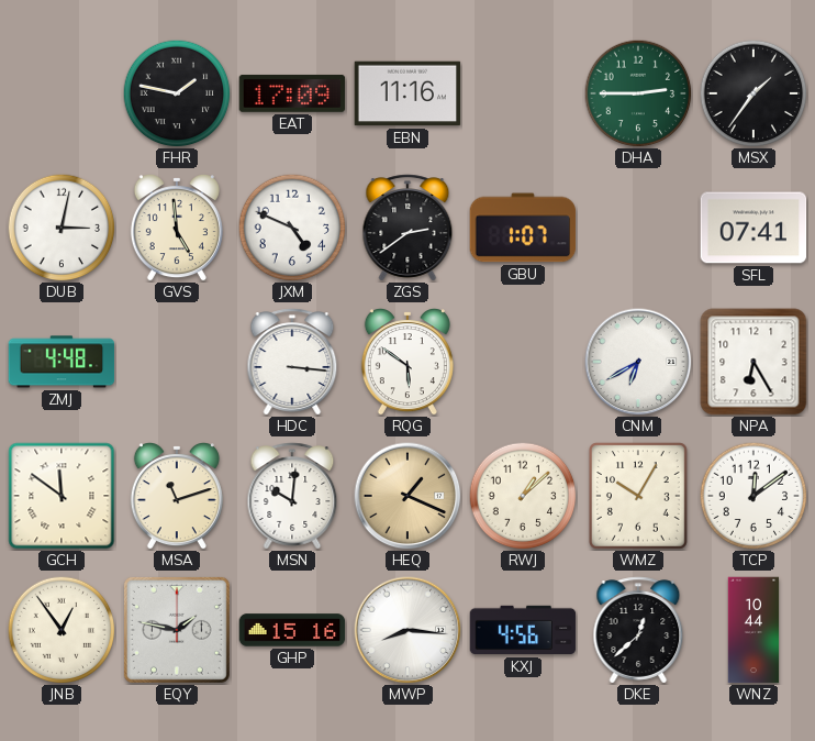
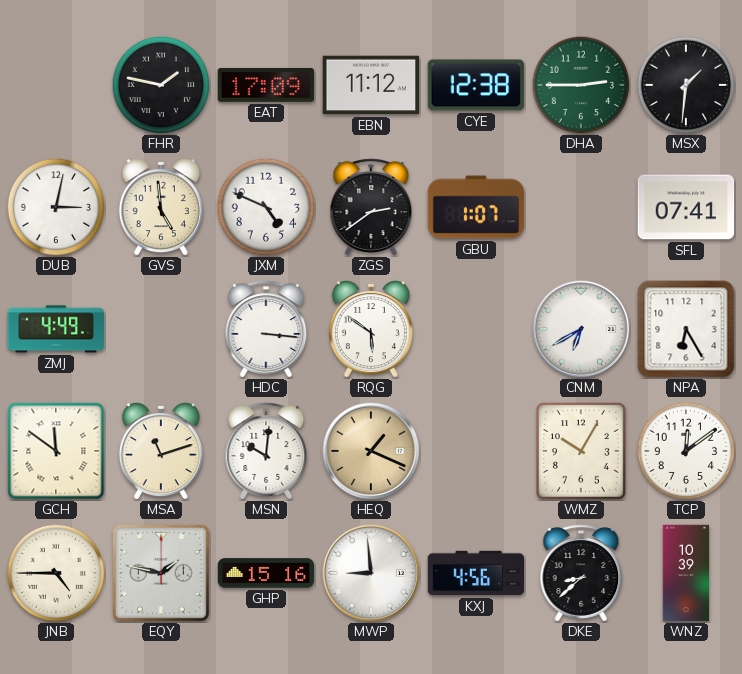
EBN: 11:16 -> 11:12
CYE: none -> 12:38
MSX: 1:36 -> 1:31
ZMJ: 4:48 -> 4:49
RWJ: 1:08 -> none
JNB: 12:54 -> 4:45
MWP: 8:16 -> 8:59
DKE: 12:38 -> 8:38
WNZ: 10:44 -> 10:39
